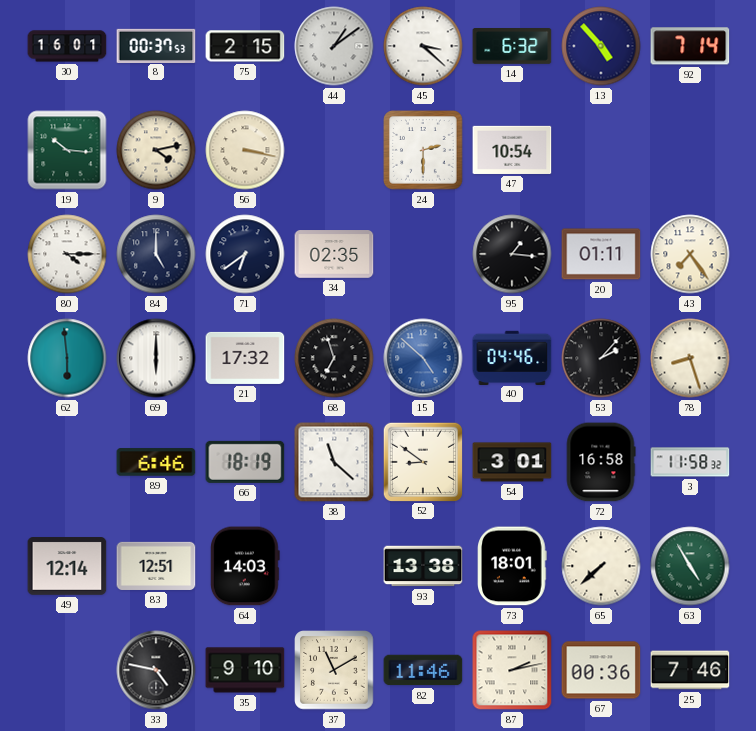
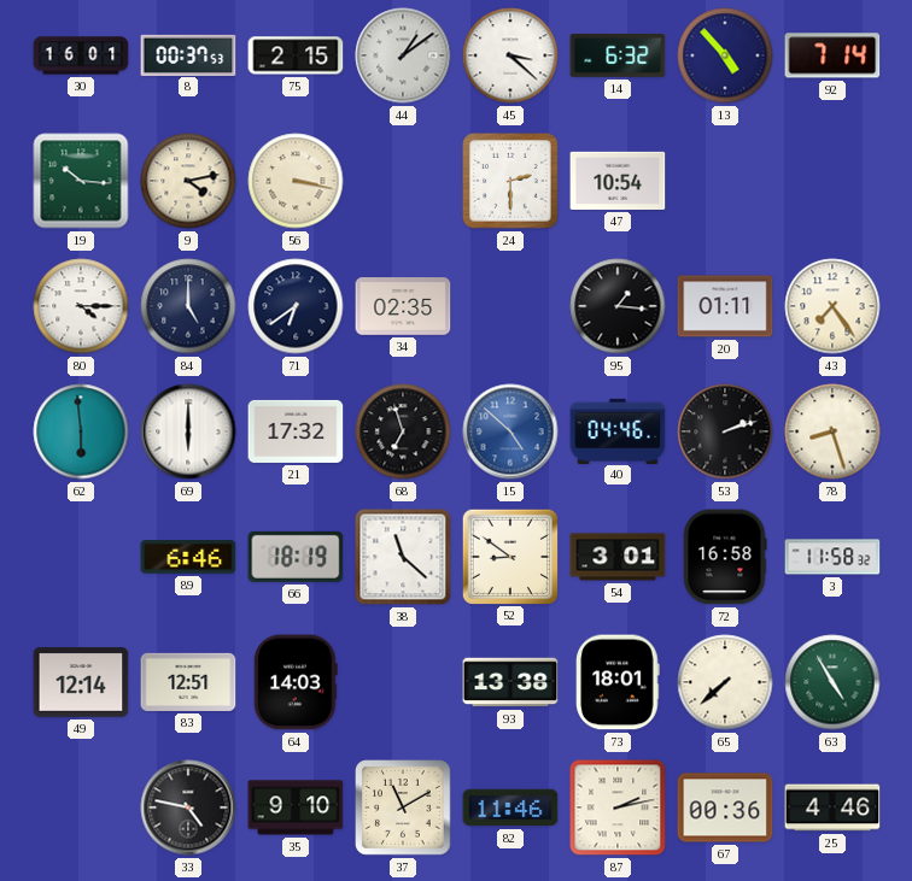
53: 2:07 -> 2:12
25: 7:46 -> 4:46
